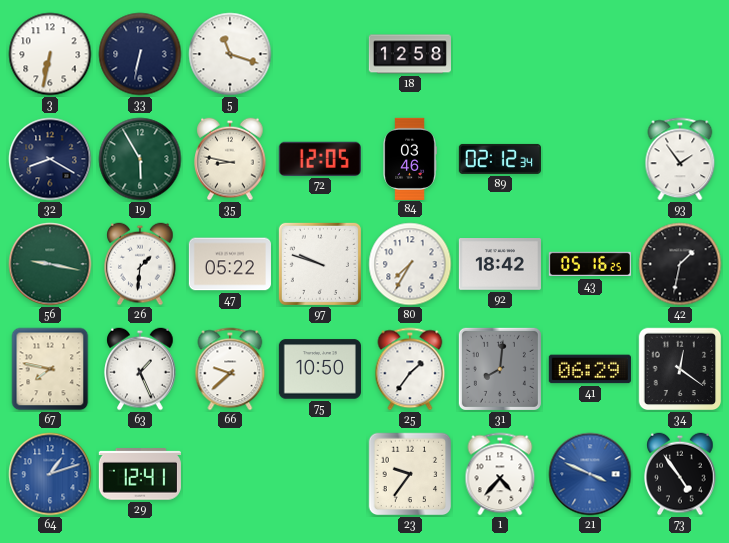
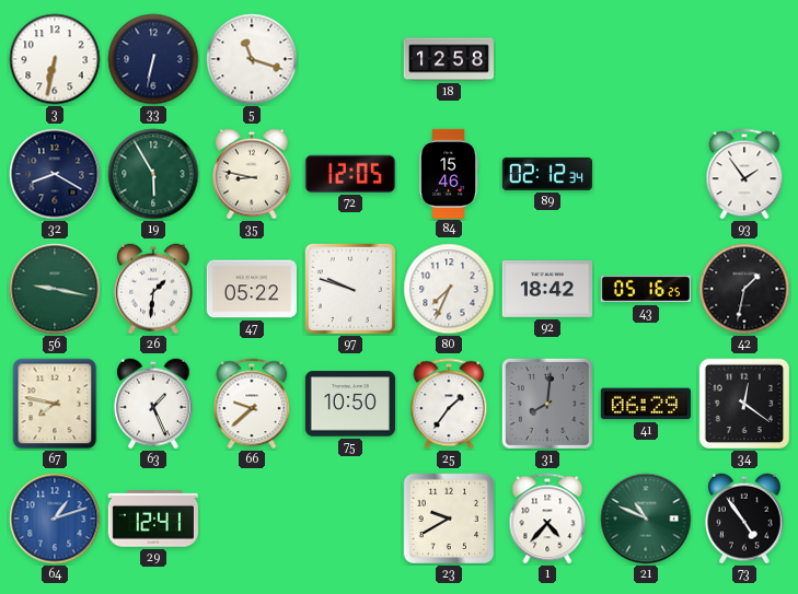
84: 03:46 -> 15:46
80: 7:35 -> 7:34
23: 9:36 -> 9:40
21: 3:49 -> 10:49
21 dial: blue -> green
